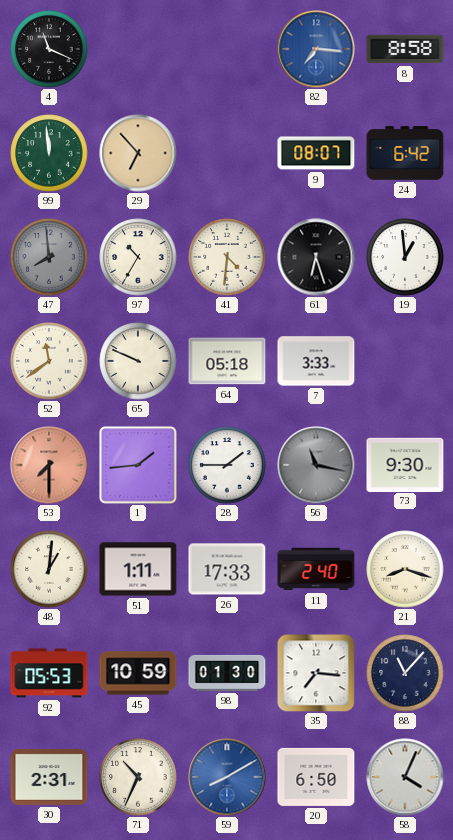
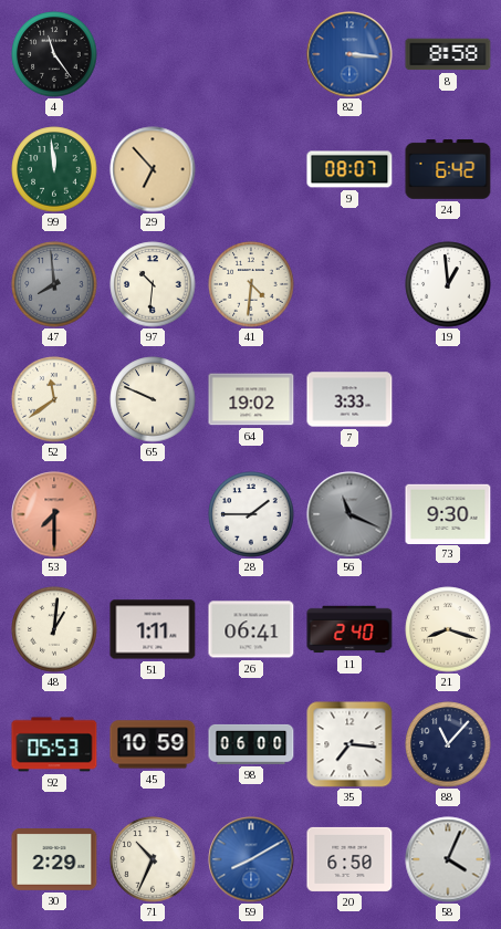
4: 11:19 -> 11:24
82: 7:16 -> 3:16
97: 10:35 -> 10:31
61: 6:27 -> none
64: 05:18 -> 19:02
1: 1:44 -> none
56: 11:17 -> 11:19
26: 17:33 -> 06:41
98: 01:30 -> 06:00
30: 2:31 -> 2:29
